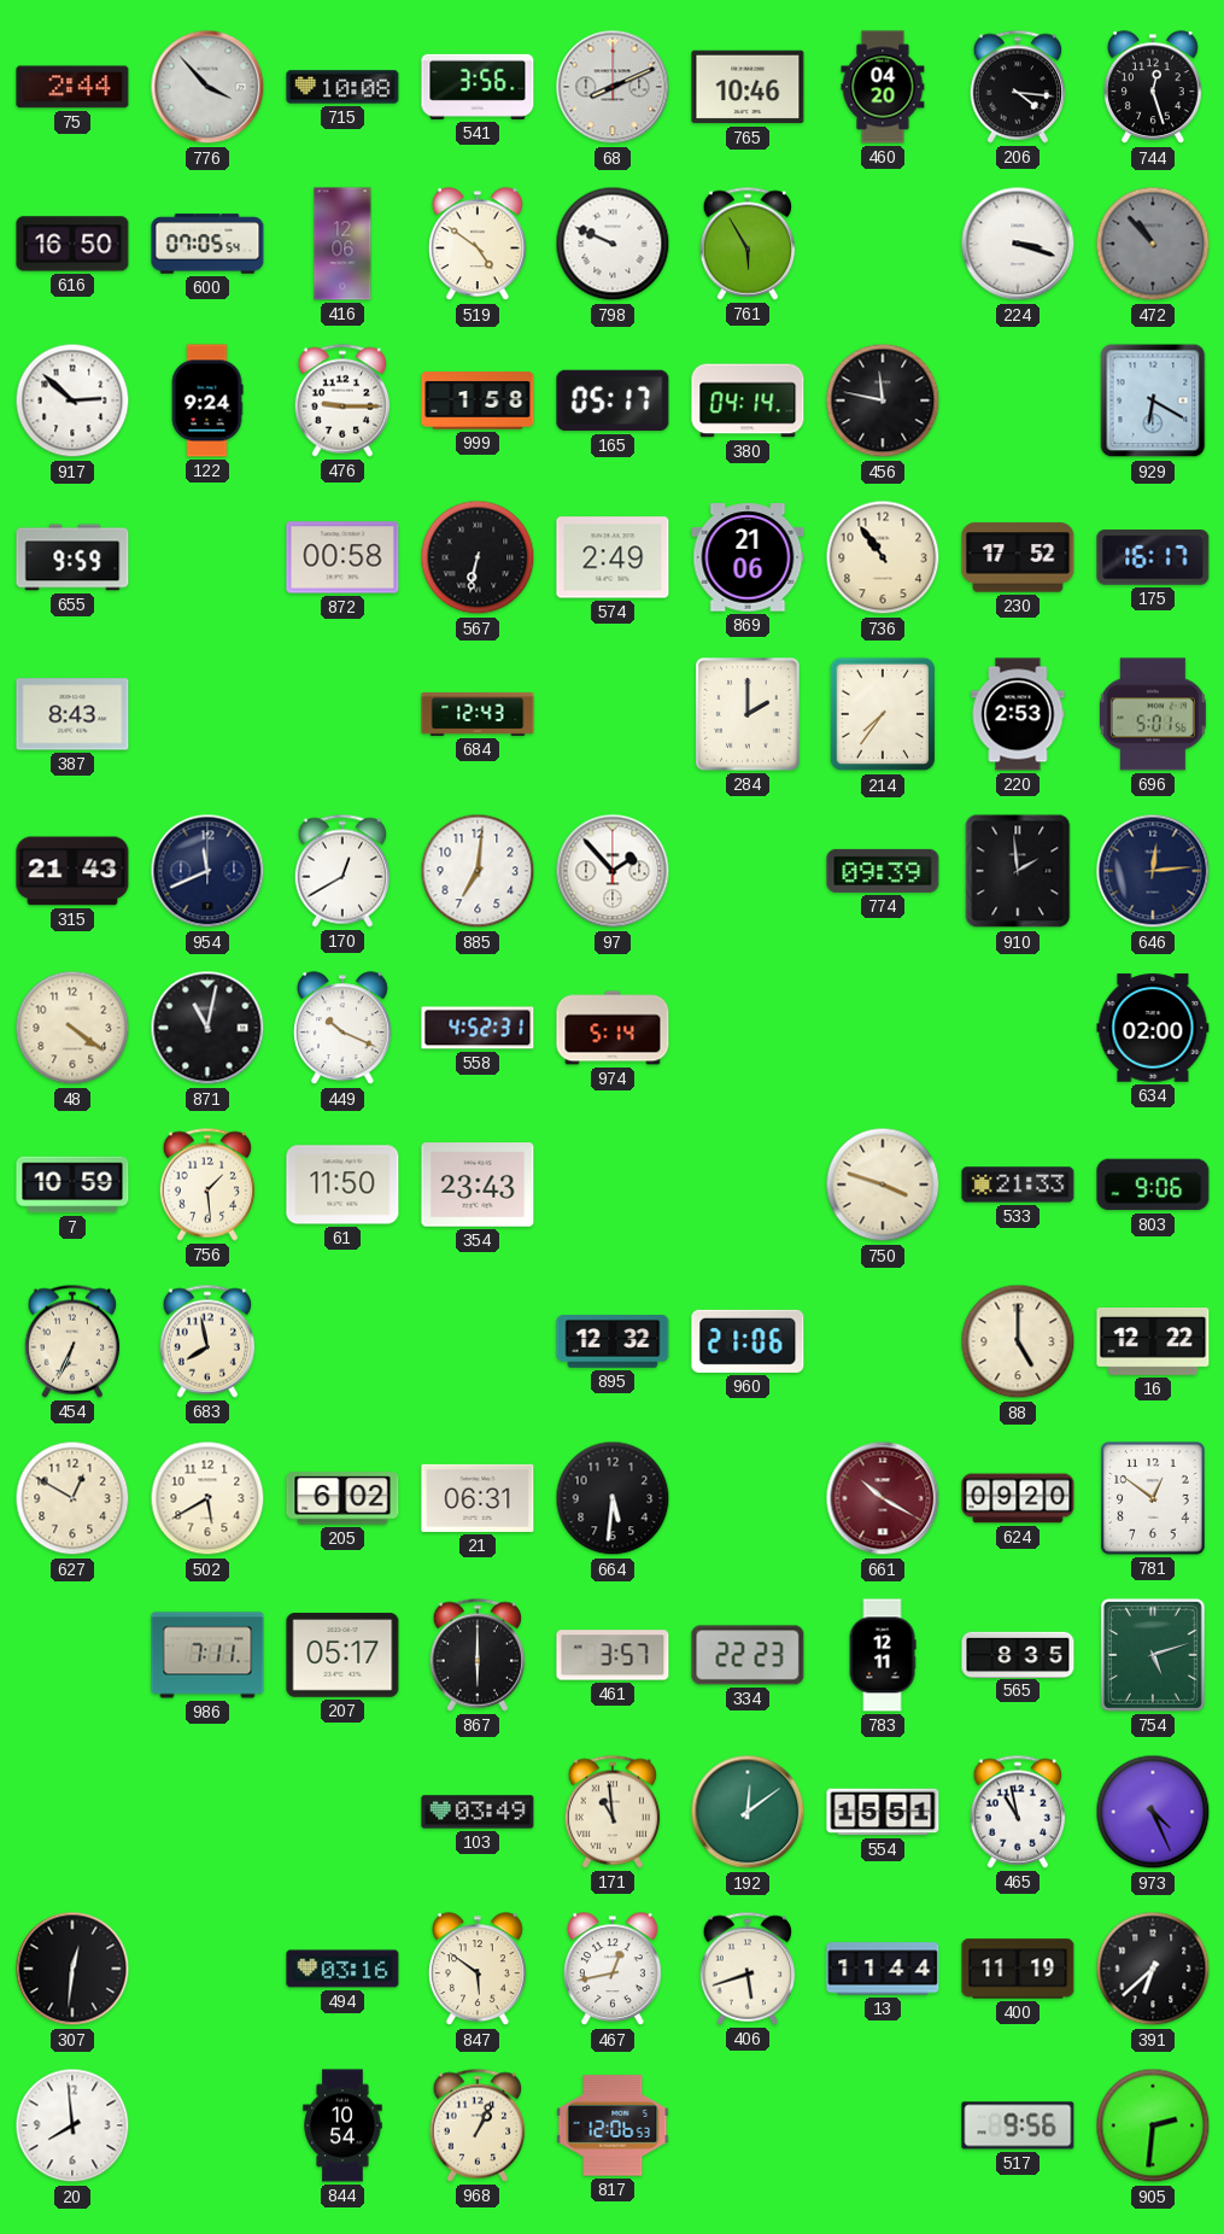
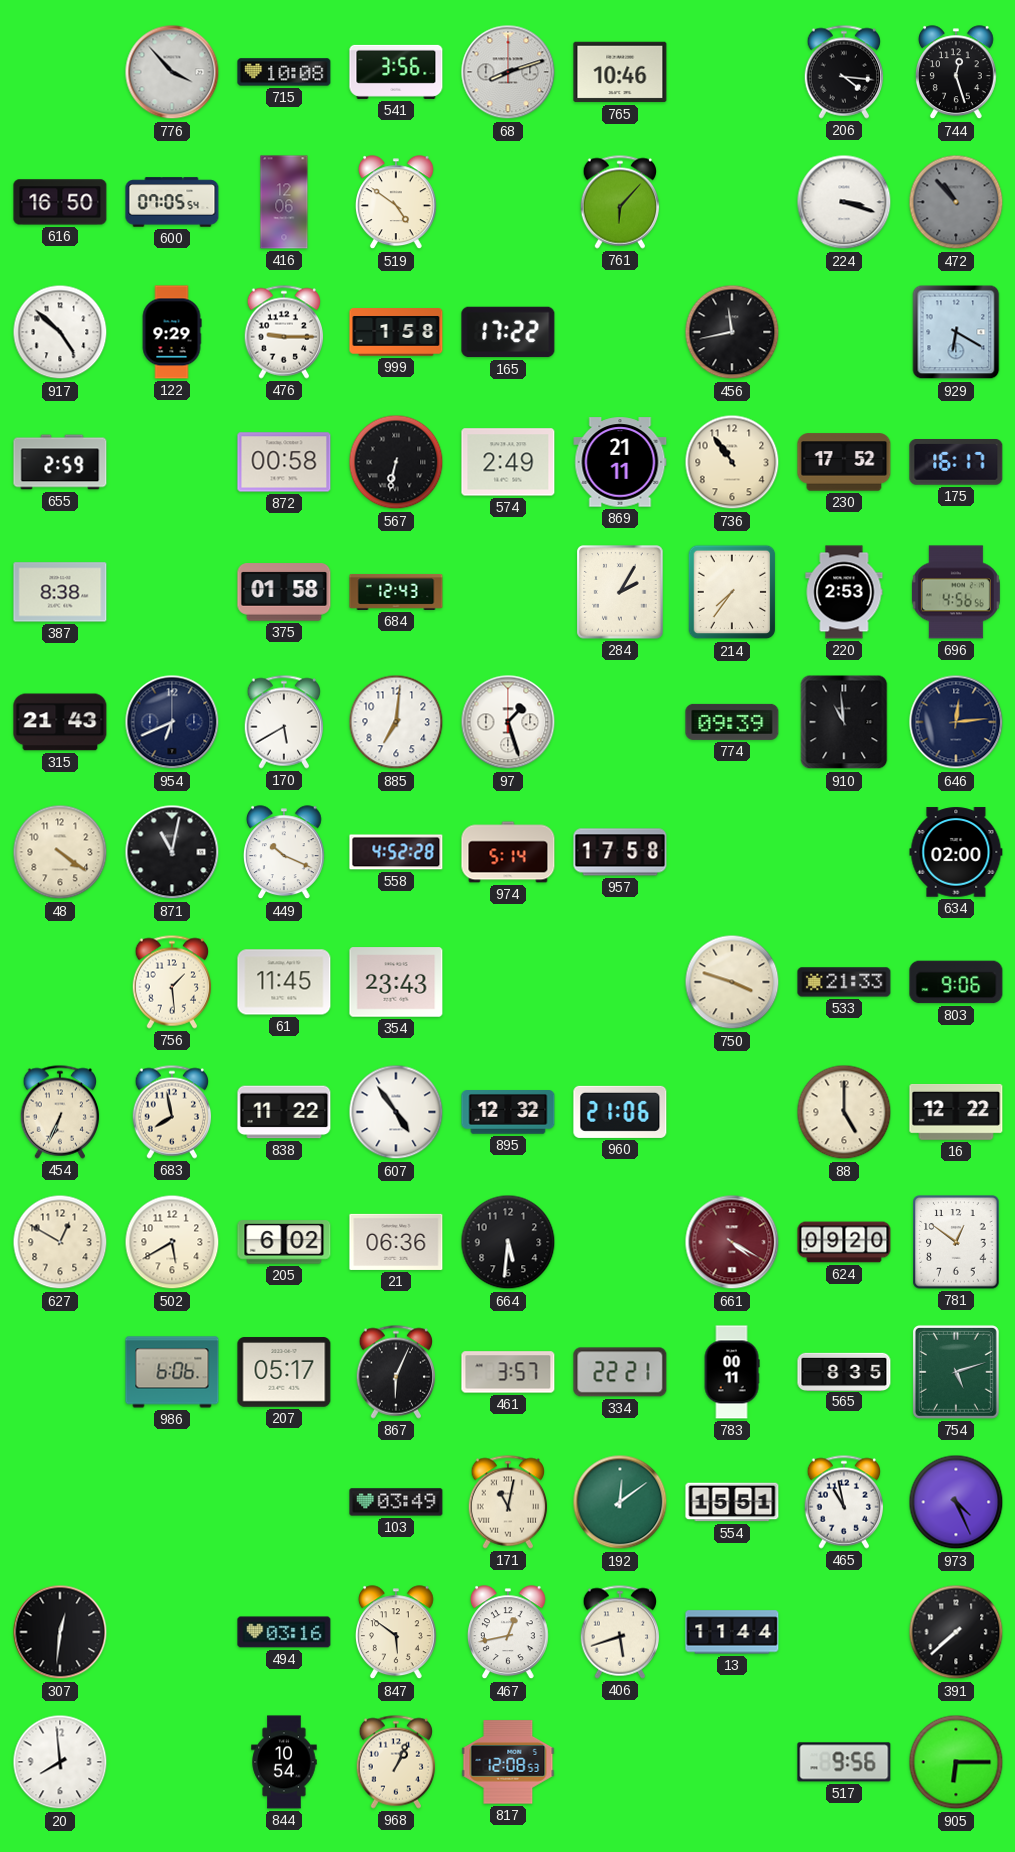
75: 2:44 -> none
68: 8:11 -> 8:12
460: 04:20 -> none
798: 9:49 -> none
761: 5:55 -> 6:07
917: 2:52 -> 4:52
122: 9:24 -> 9:29
165: 05:17 -> 17:22
380: 04:14 -> none
456: 11:47 -> 11:43
655: 9:59 -> 2:59
869: 21:06 -> 21:11
387: 8:43 -> 8:38
375: none -> 01:58
284: 2:00 -> 2:05
696: 5:01 -> 4:56
954: 11:41 -> 6:41
170: 12:40 -> 5:40
97: 1:53 -> 1:27
910: 1:59 -> 10:59
558: 4:52:31 -> 4:52:28
957: none -> 17:58
7: 10:59 -> none
61: 11:50 -> 11:45
838: none -> 11:22
607: none -> 4:54
21: 06:31 -> 06:36
661: 10:20 -> 4:20
986: 7:11 -> 6:06
867: 6:00 -> 6:04
334: 22:23 -> 22:21
783: 12:11 -> 00:11
171: 10:59 -> 11:02
400: 11:19 -> none
391: 6:38 -> 7:38
817: 12:06 -> 12:08
905: 2:31 -> 6:15
